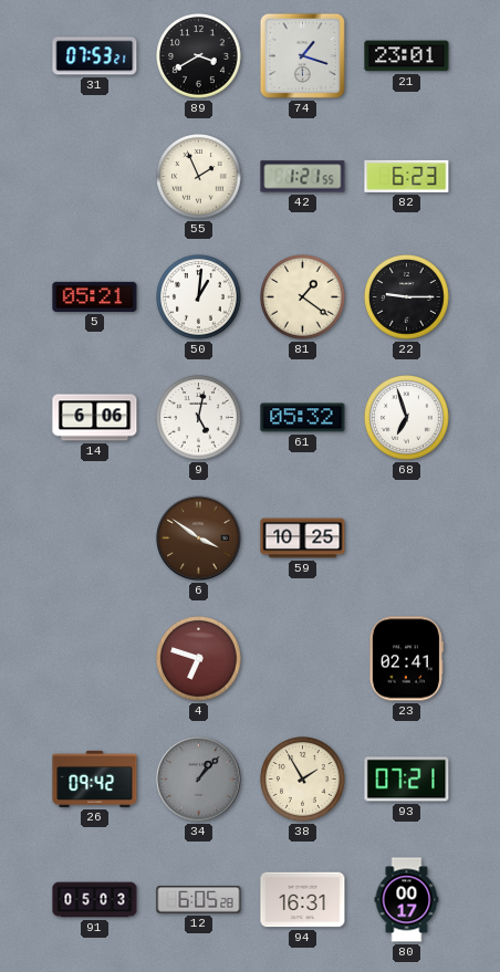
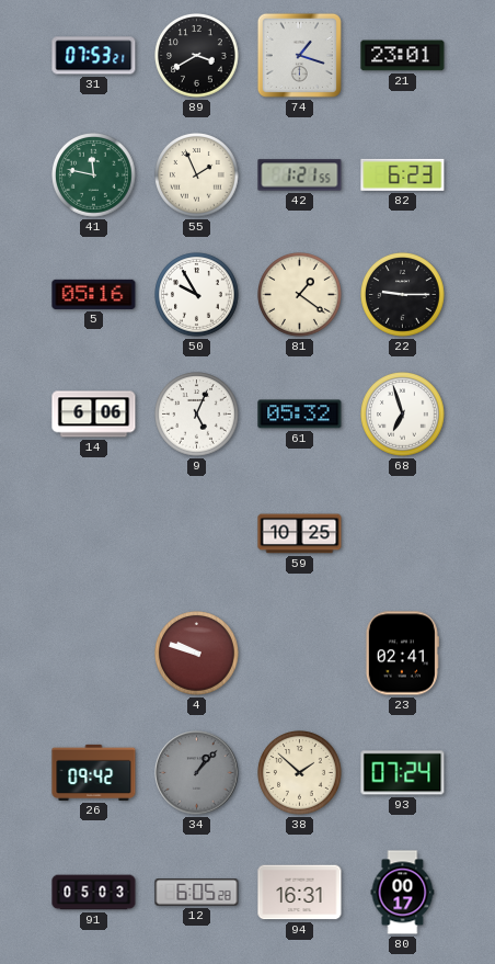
41: none -> 11:47
5: 05:21 -> 05:16
50: 1:01 -> 9:55
9: 5:02 -> 5:04
6: 3:51 -> none
4: 6:48 -> 9:48
38: 1:55 -> 1:52
93: 07:21 -> 07:24
